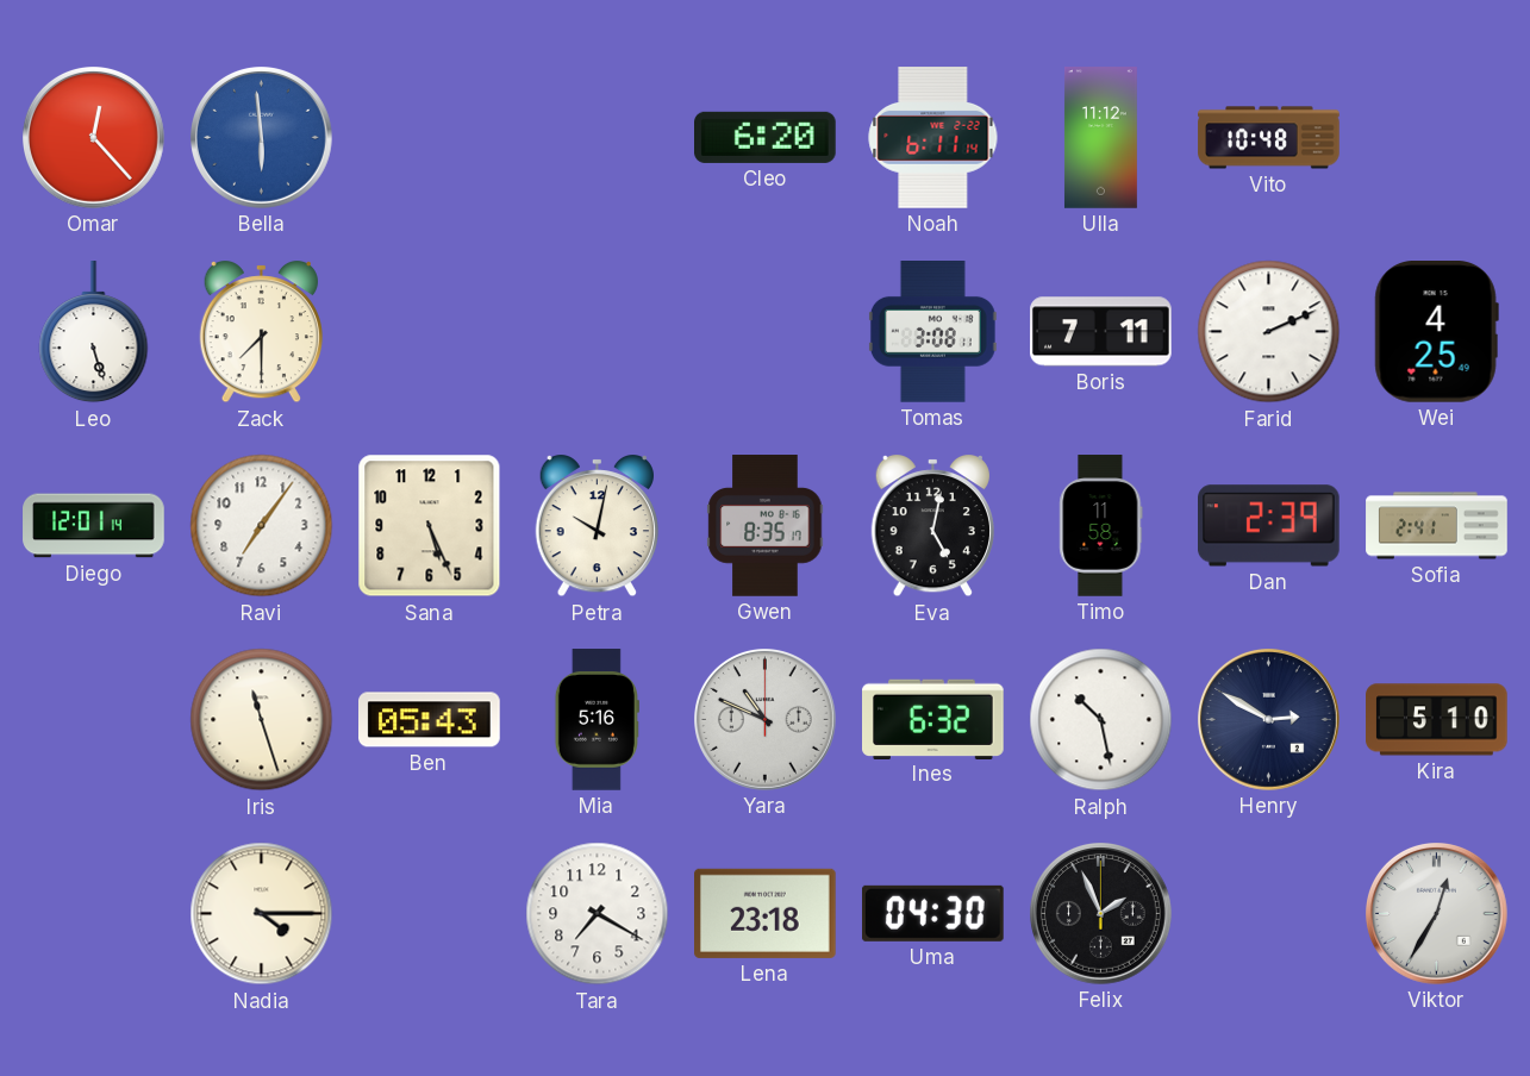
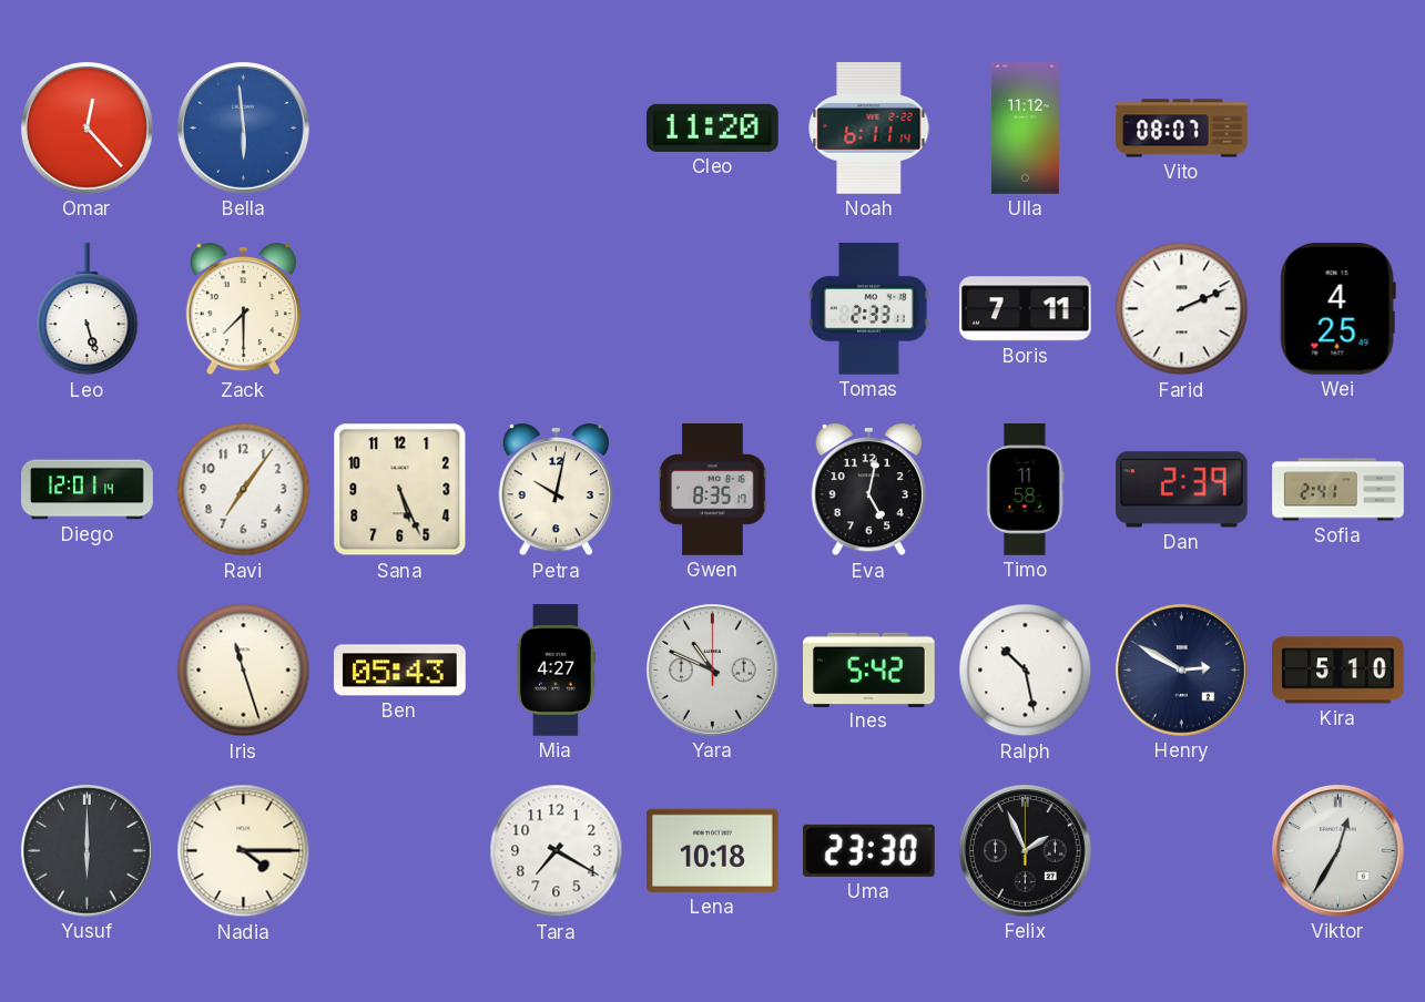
Cleo: 6:20 -> 11:20
Vito: 10:48 -> 08:07
Tomas: 3:08 -> 2:33
Mia: 5:16 -> 4:27
Ines: 6:32 -> 5:42
Yusuf: none -> 6:00
Lena: 23:18 -> 10:18
Uma: 04:30 -> 23:30
